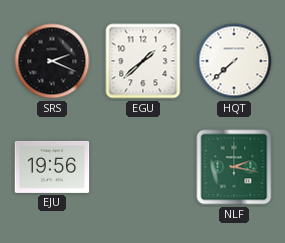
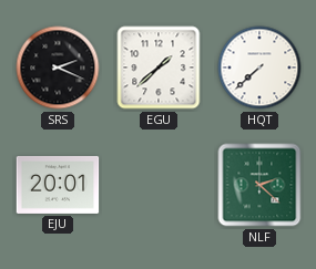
EJU: 19:56 -> 20:01
NLF: 2:17 -> 2:22
